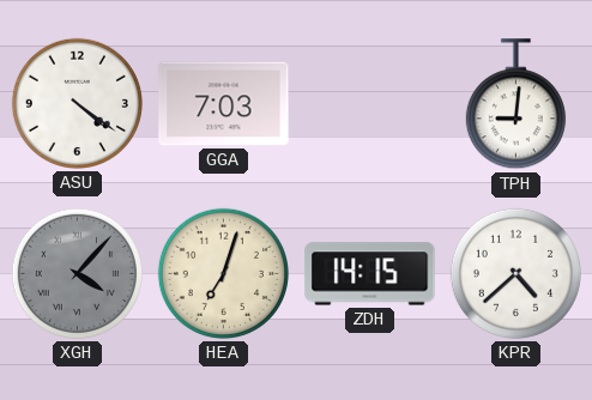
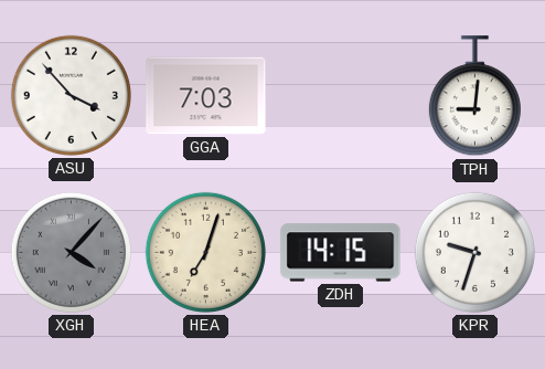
ASU: 4:21 -> 3:53
KPR: 4:38 -> 9:33
